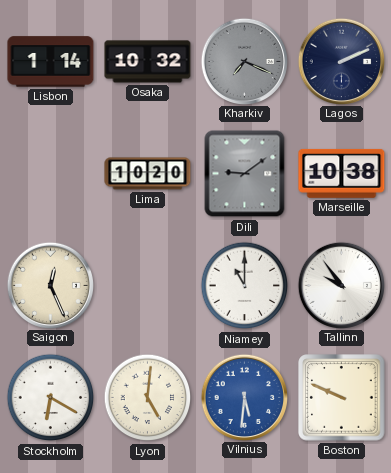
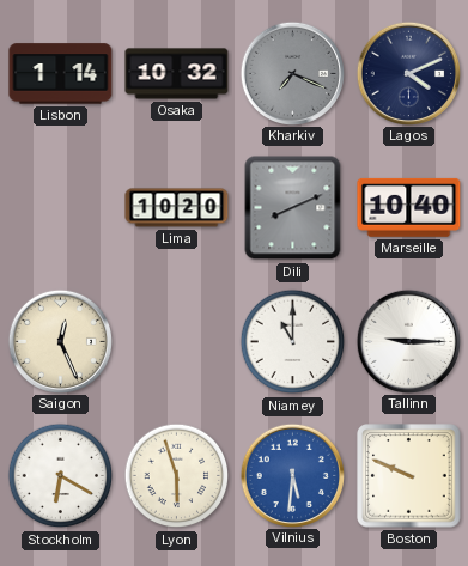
Lagos: 2:11 -> 4:11
Dili: 9:09 -> 8:11
Marseille: 10:38 -> 10:40
Tallinn: 9:54 -> 9:15
Lyon: 5:01 -> 5:57
